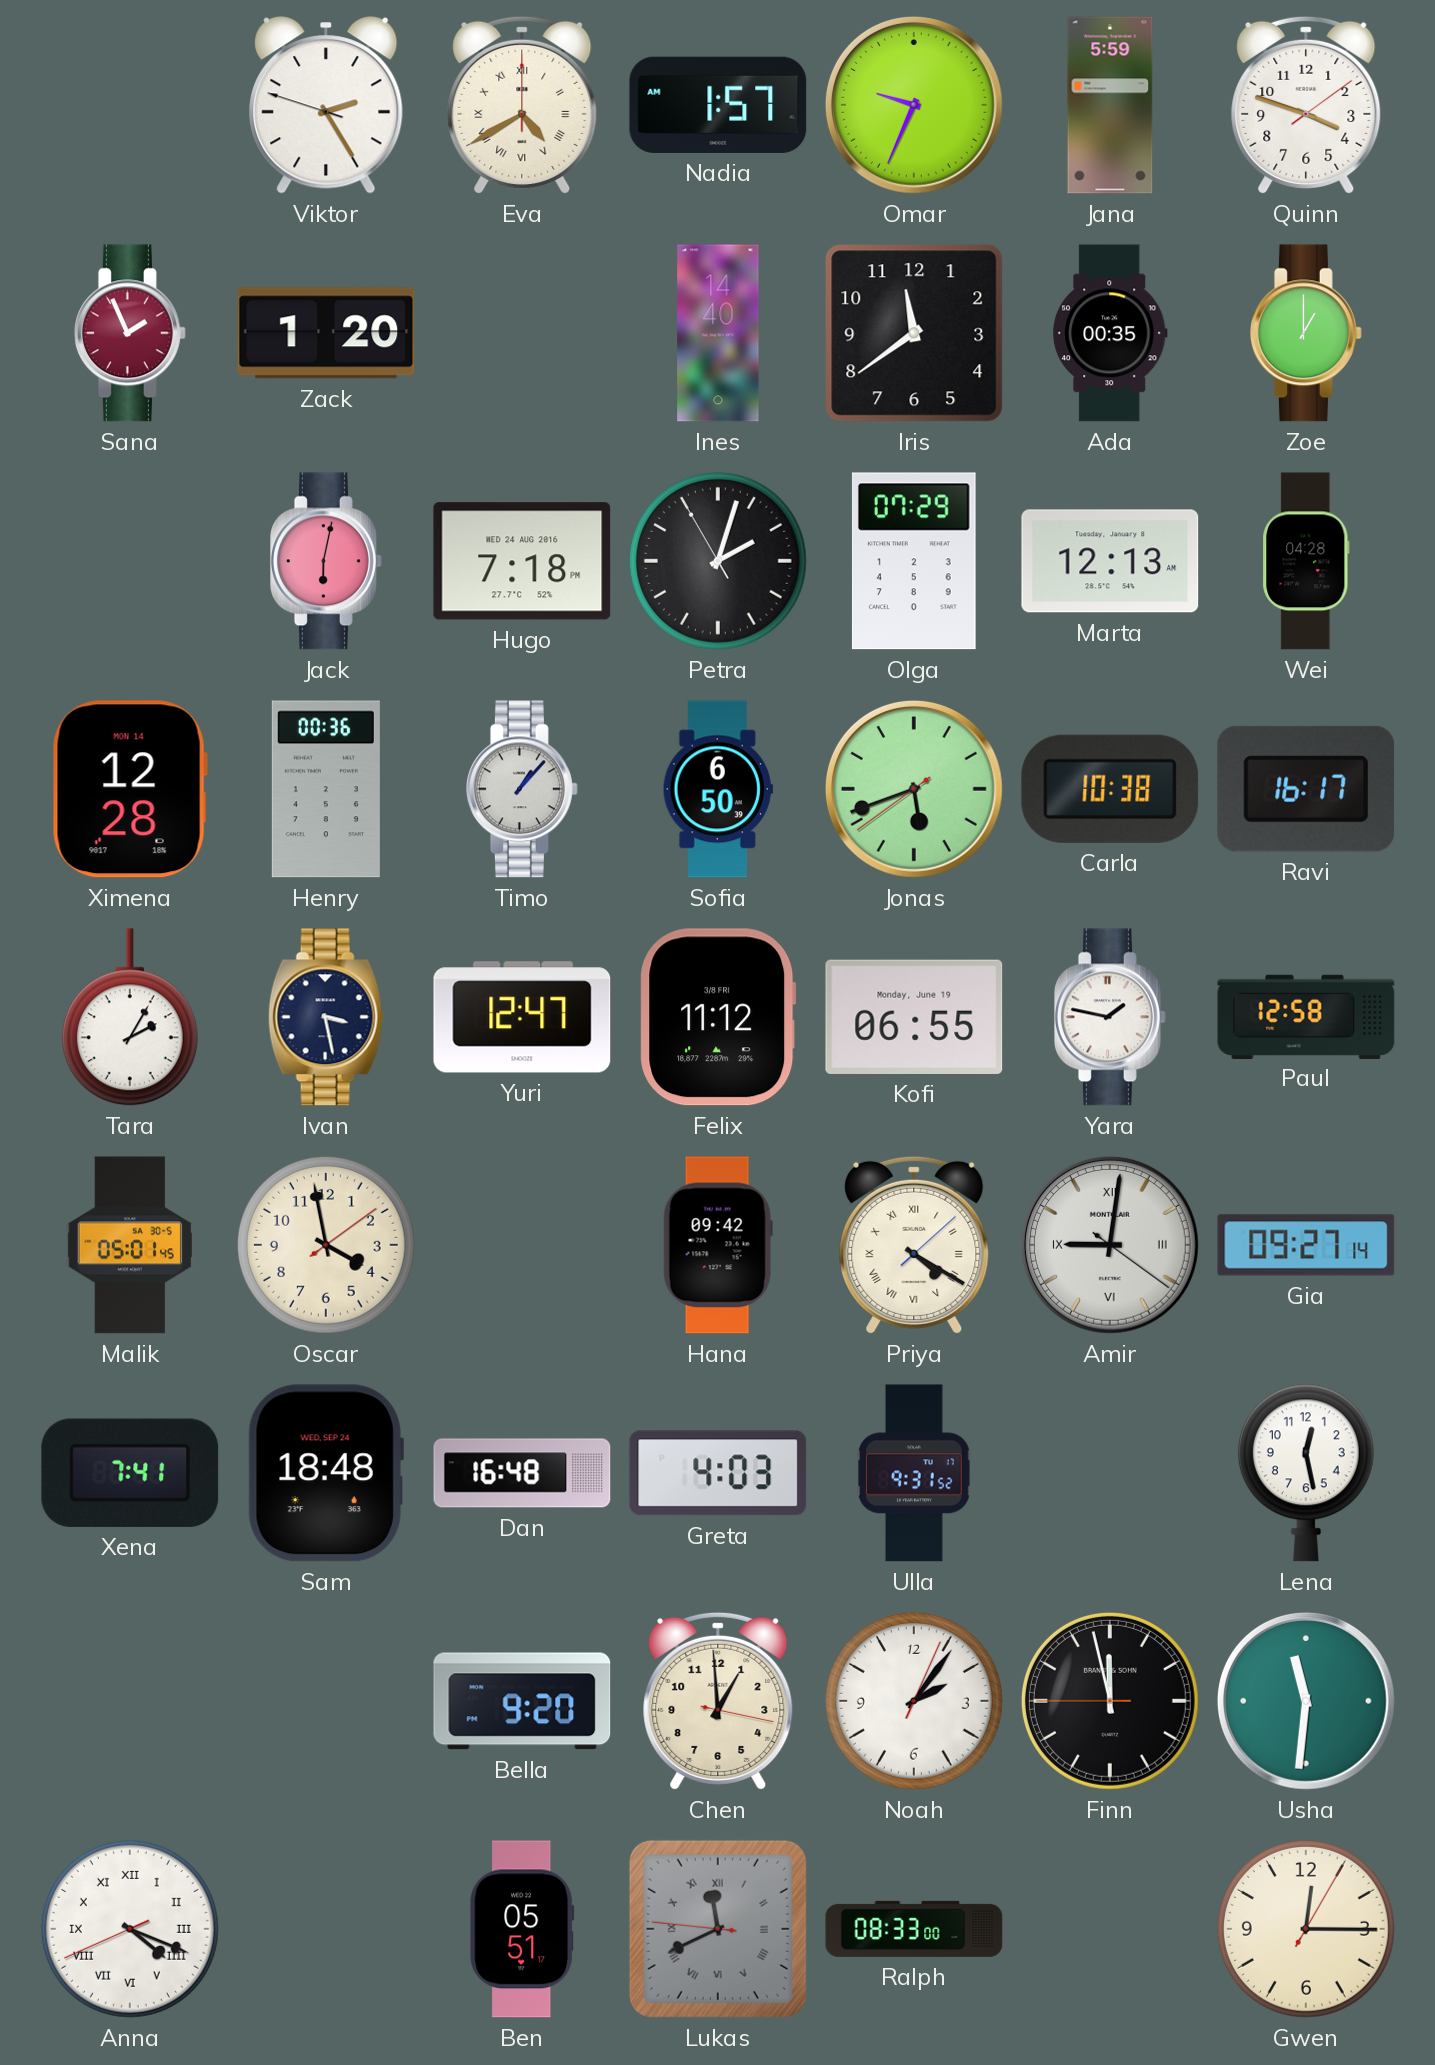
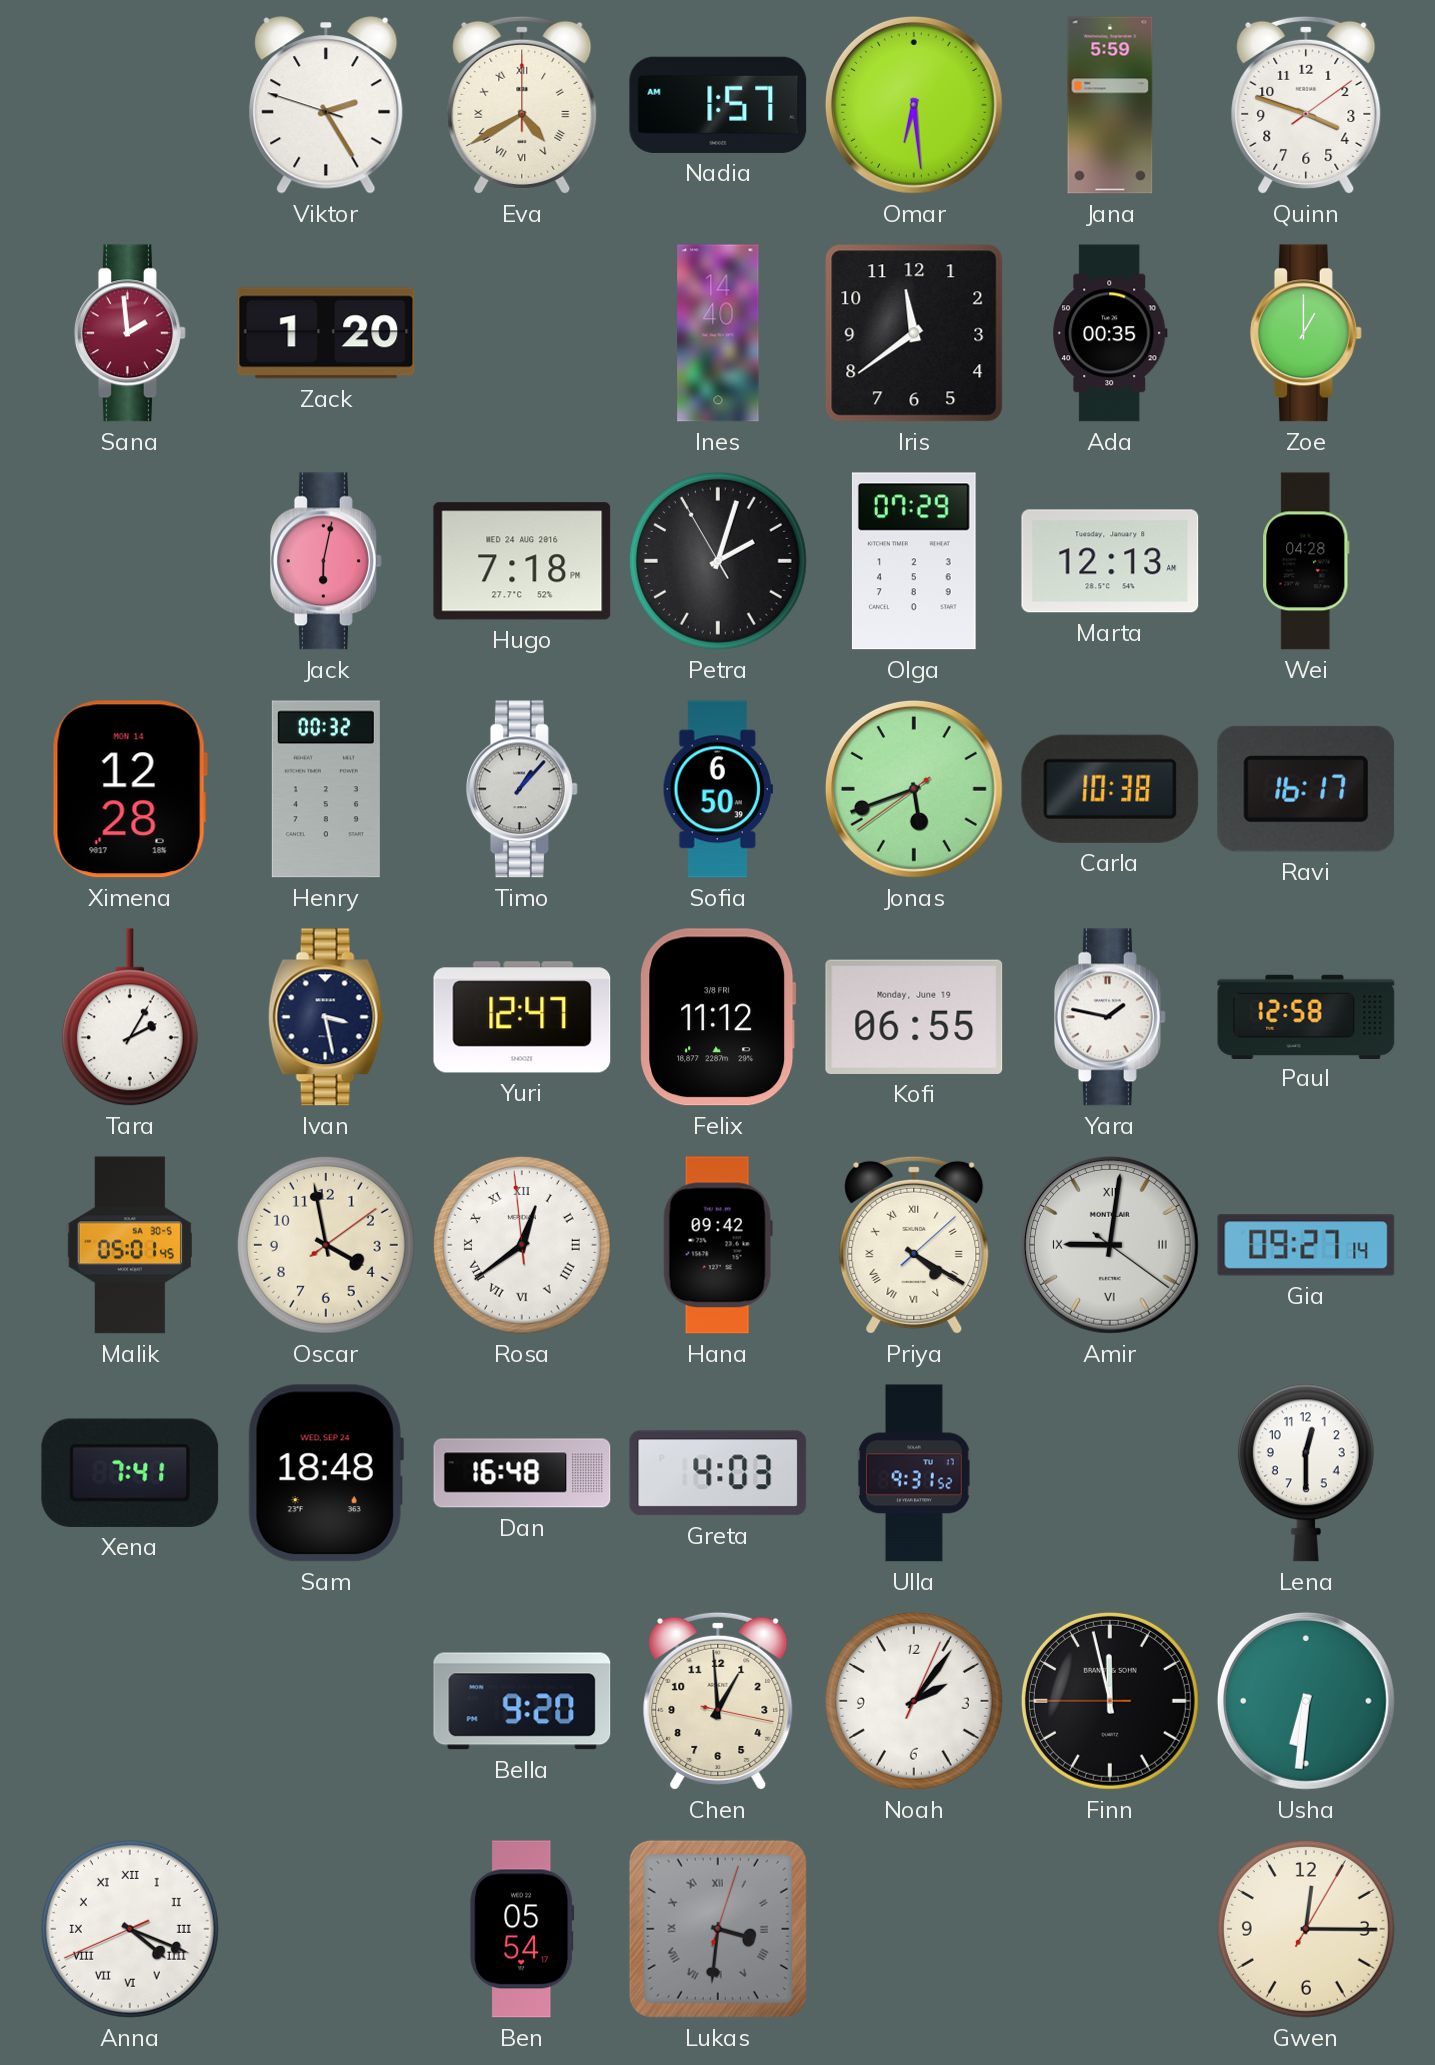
Omar: 9:34 -> 6:29
Sana: 1:56 -> 1:59
Henry: 00:36 -> 00:32
Rosa: none -> 12:38
Lena: 12:28 -> 12:30
Usha: 11:31 -> 6:31
Ben: 05:51 -> 05:54
Lukas: 11:40 -> 3:31
Ralph: 08:33 -> none
